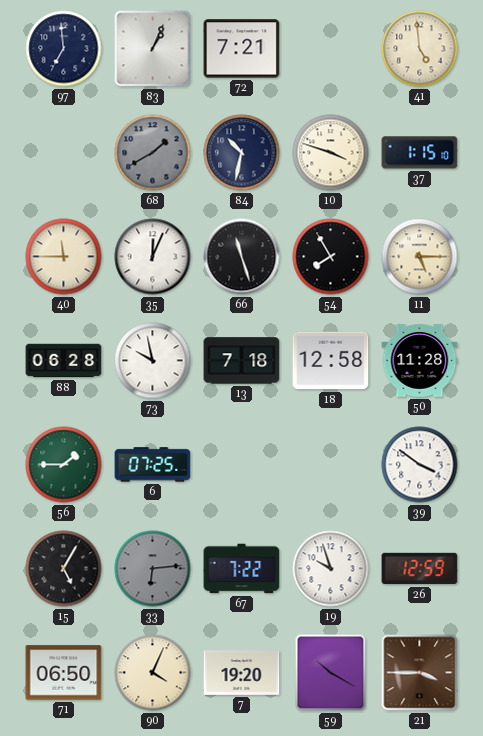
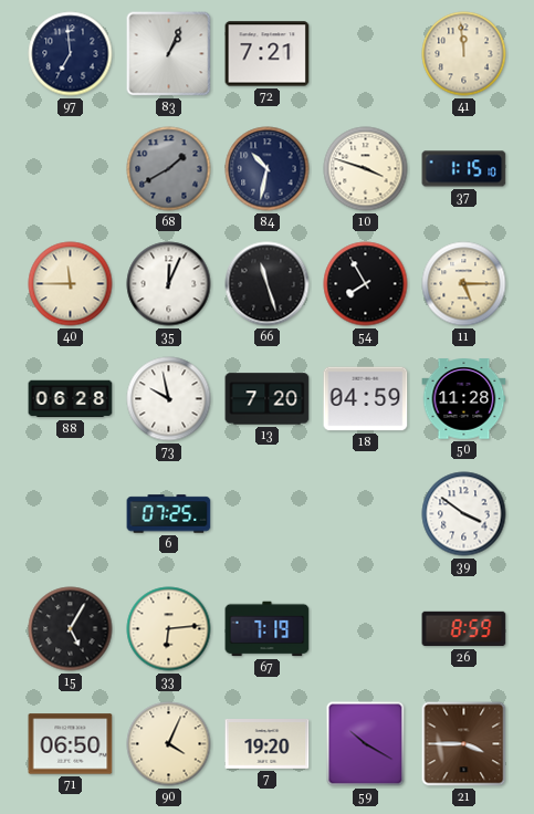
41: 4:59 -> 11:59
13: 7:18 -> 7:20
18: 12:58 -> 04:59
56: 1:45 -> none
33 dial: grey -> cream
67: 7:22 -> 7:19
19: 9:57 -> none
26: 12:59 -> 8:59
